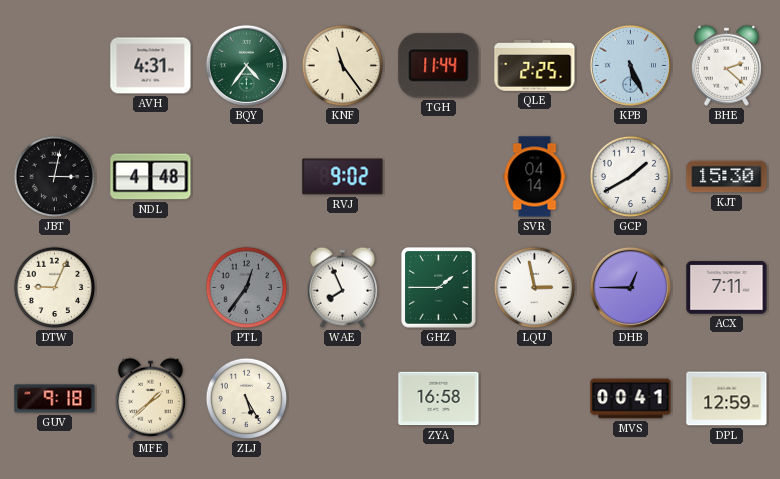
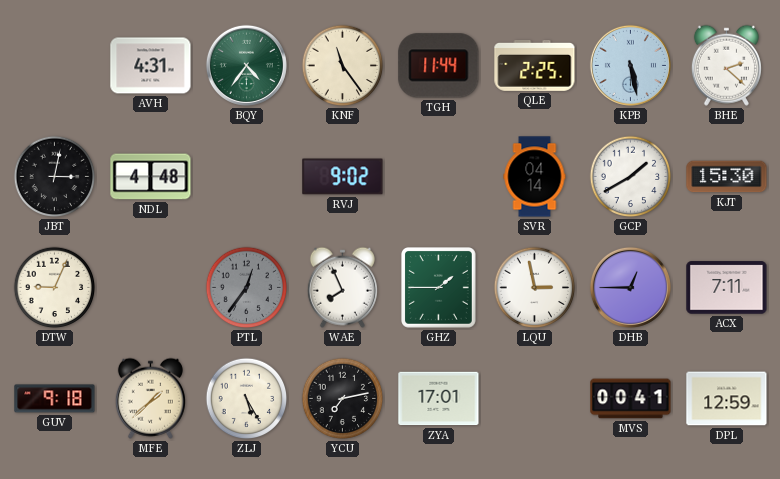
KPB: 5:26 -> 5:28
YCU: none -> 7:13
ZYA: 16:58 -> 17:01
